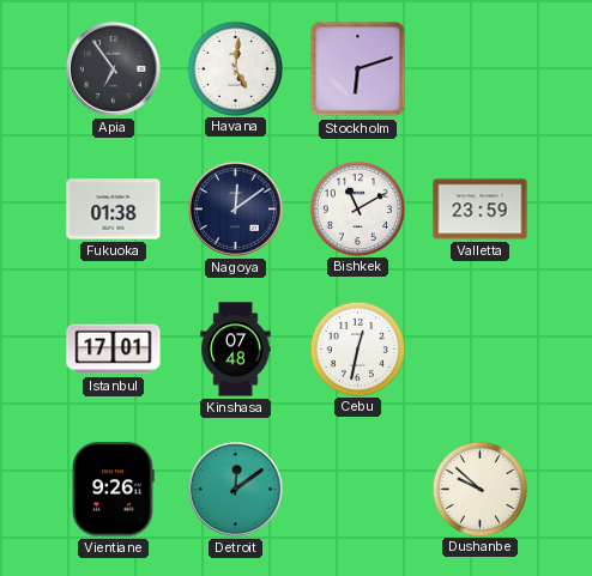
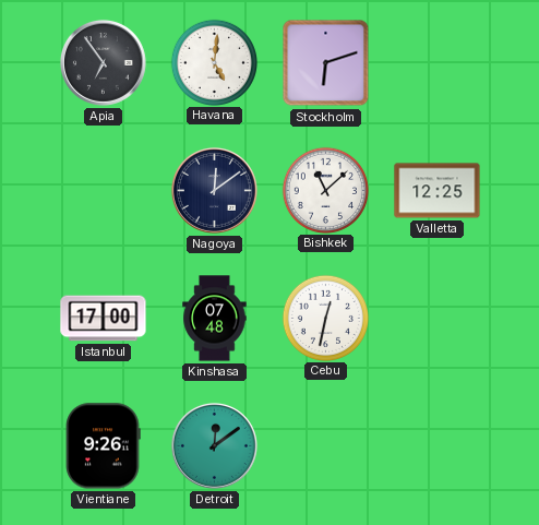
Fukuoka: 01:38 -> none
Bishkek: 11:10 -> 11:08
Valletta: 23:59 -> 12:25
Istanbul: 17:01 -> 17:00
Dushanbe: 9:52 -> none
